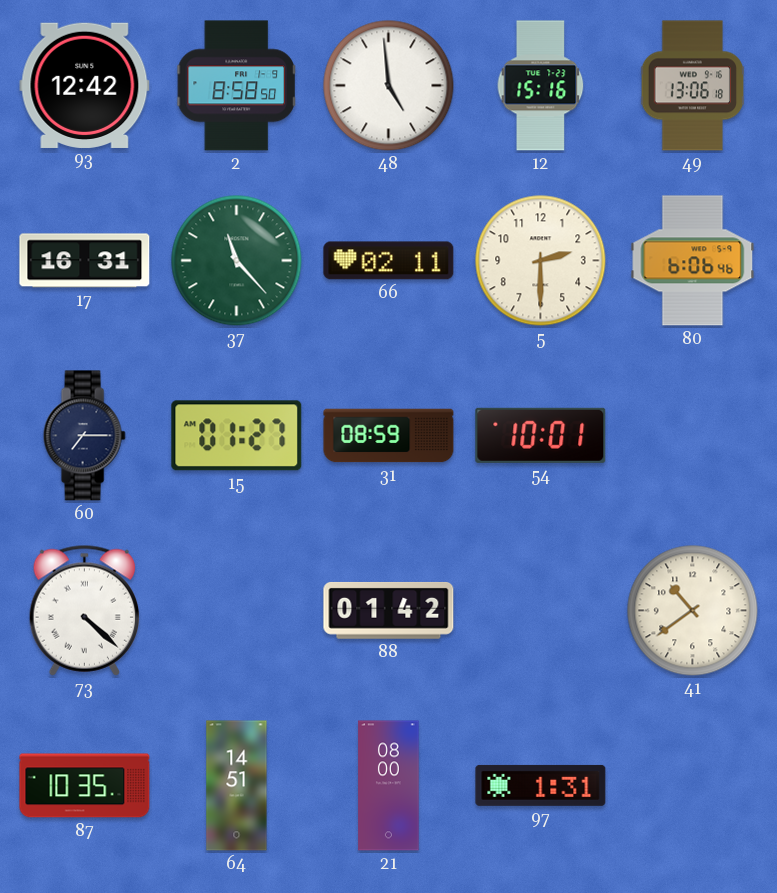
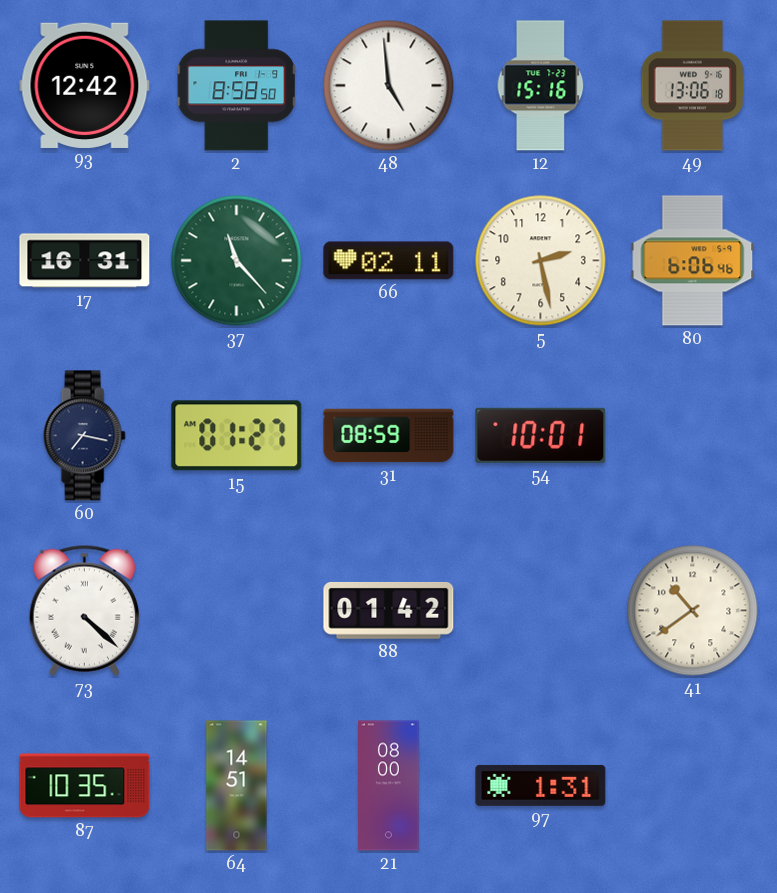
5: 2:30 -> 2:28
60: 7:15 -> 7:17
